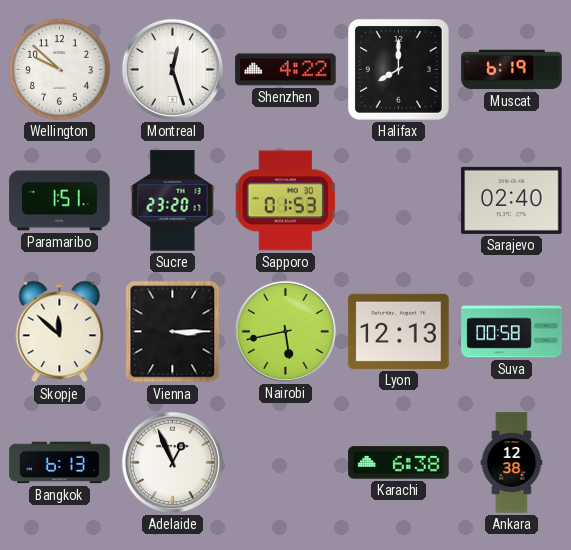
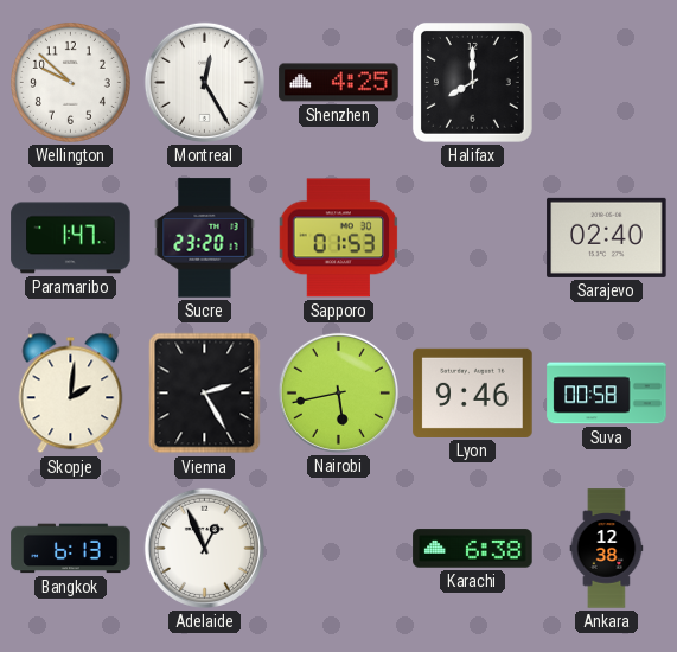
Montreal: 12:27 -> 12:25
Shenzhen: 4:22 -> 4:25
Muscat: 6:19 -> none
Paramaribo: 1:51 -> 1:47
Skopje: 11:52 -> 2:01
Vienna: 3:15 -> 2:25
Lyon: 12:13 -> 9:46
